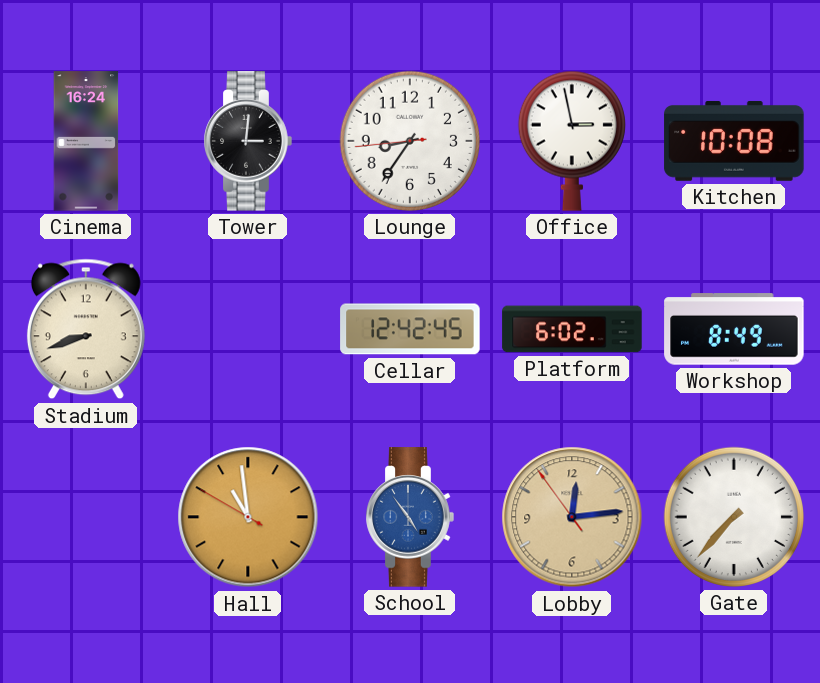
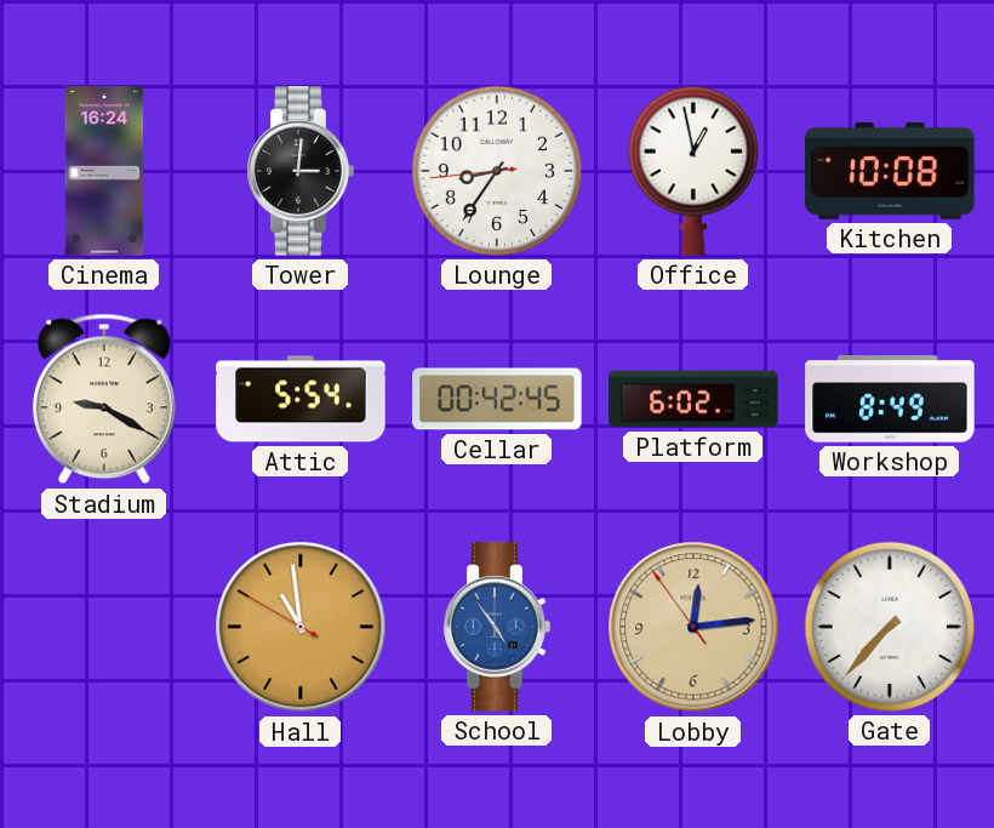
Office: 2:58 -> 12:58
Stadium: 8:42 -> 9:20
Attic: none -> 5:54
Cellar: 12:42 -> 00:42
